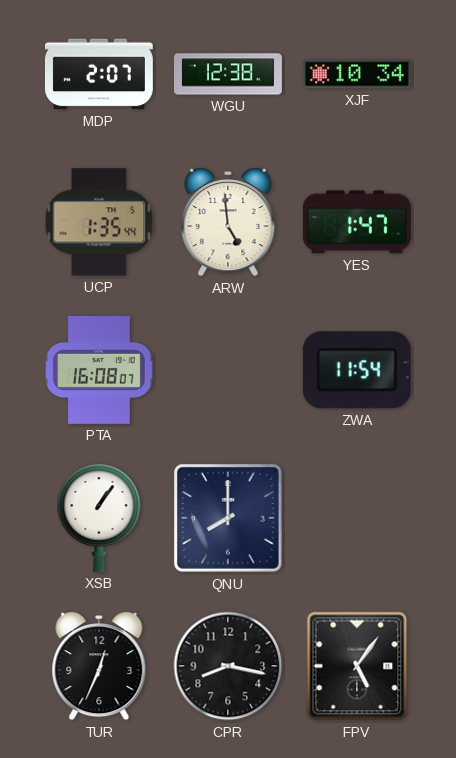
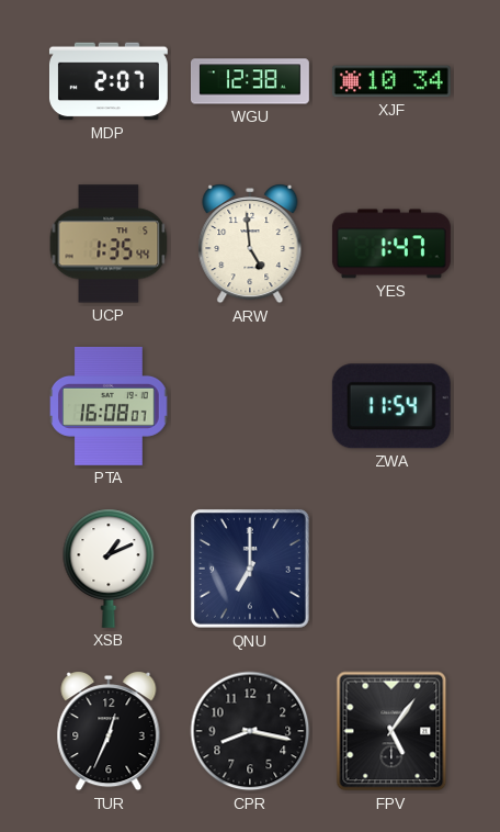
XSB: 1:06 -> 1:11
QNU: 8:00 -> 7:00
